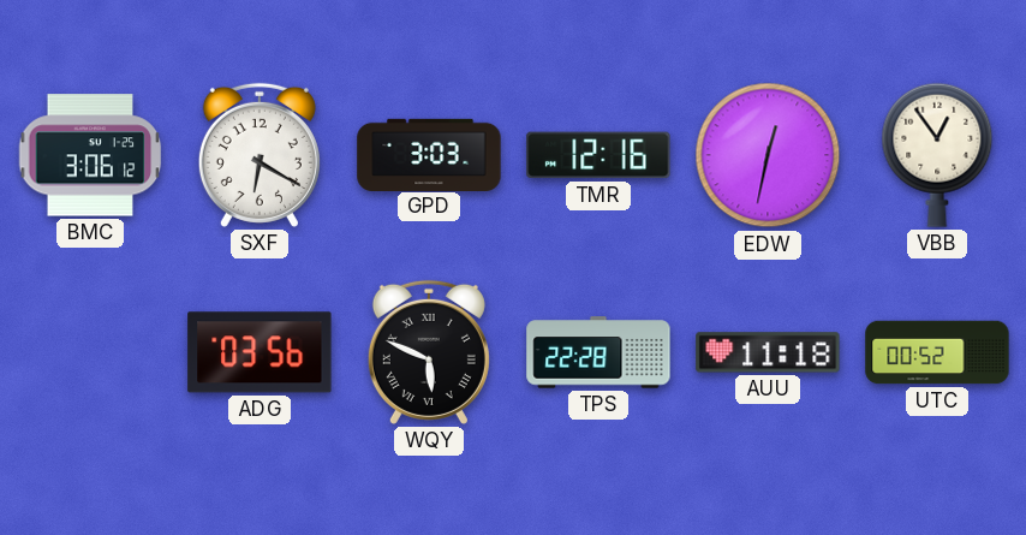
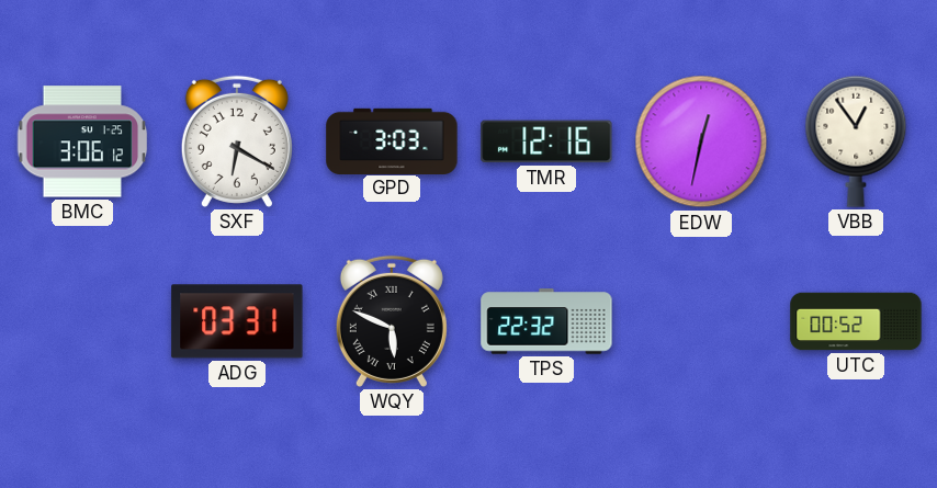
ADG: 03:56 -> 03:31
TPS: 22:28 -> 22:32
AUU: 11:18 -> none
